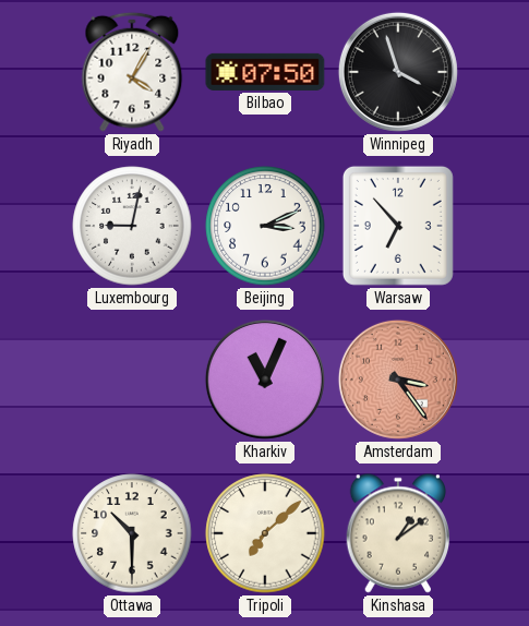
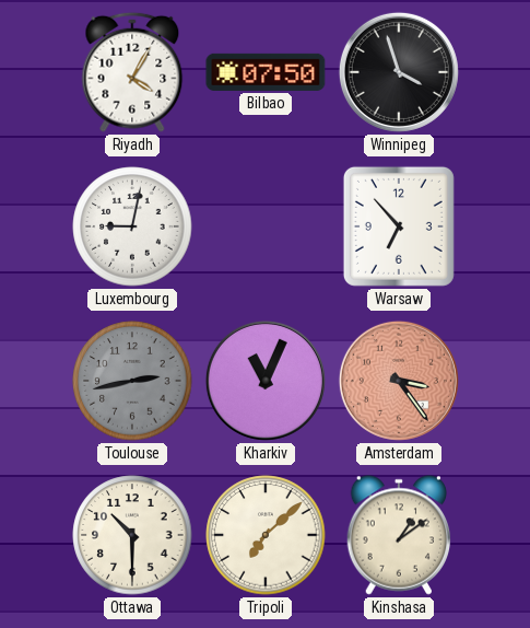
Beijing: 3:11 -> none
Toulouse: none -> 2:43
